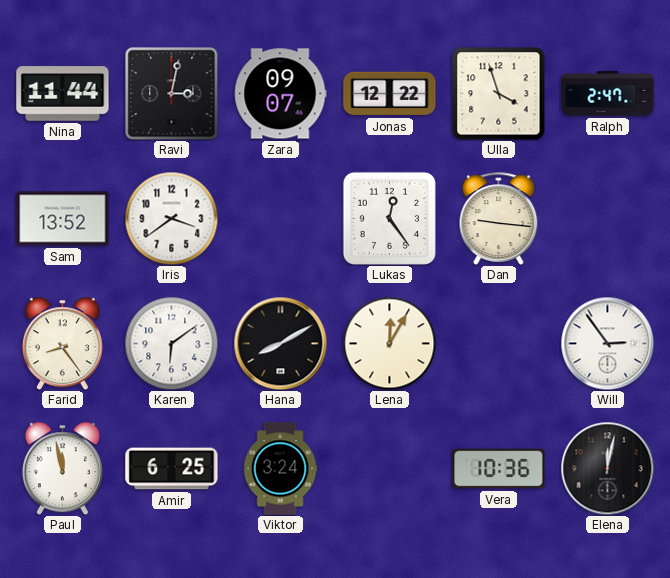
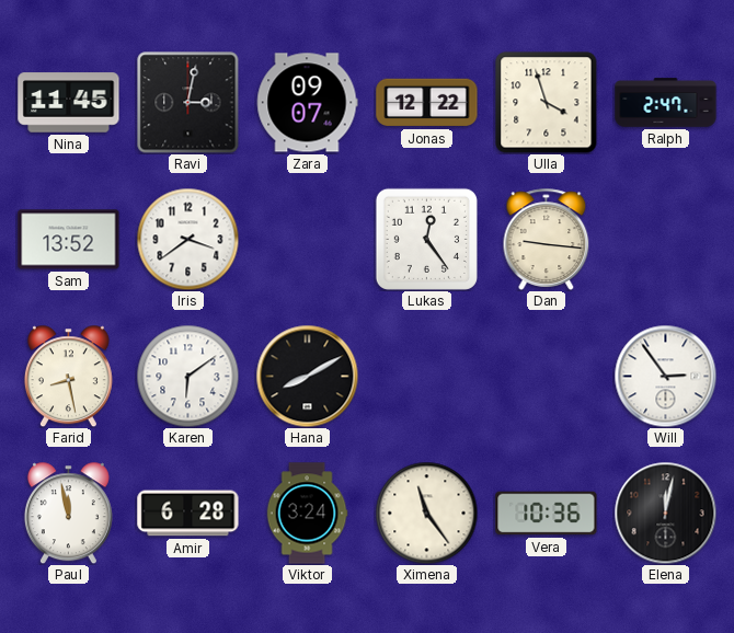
Nina: 11:44 -> 11:45
Farid: 8:24 -> 8:28
Lena: 12:05 -> none
Amir: 6:25 -> 6:28
Ximena: none -> 11:24
